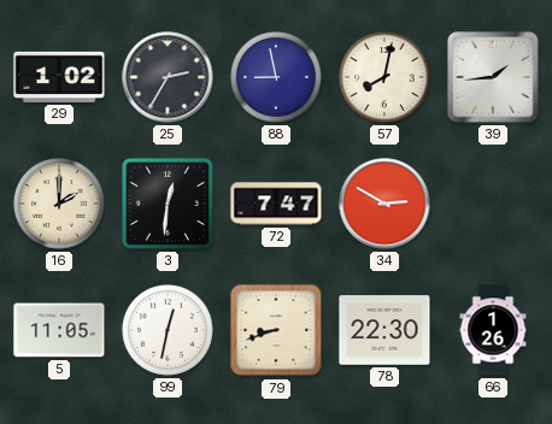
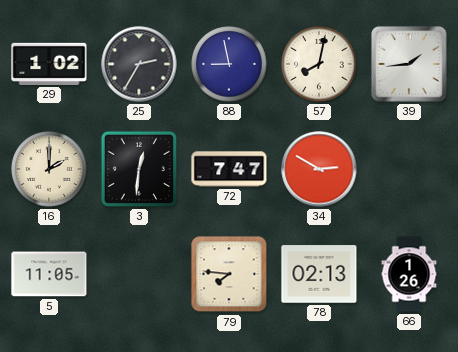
99: 12:32 -> none
79: 8:42 -> 7:46
78: 22:30 -> 02:13
